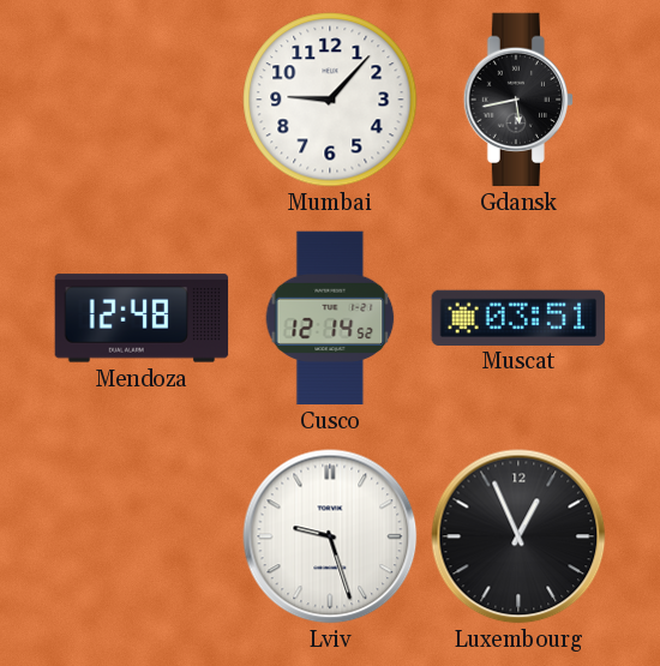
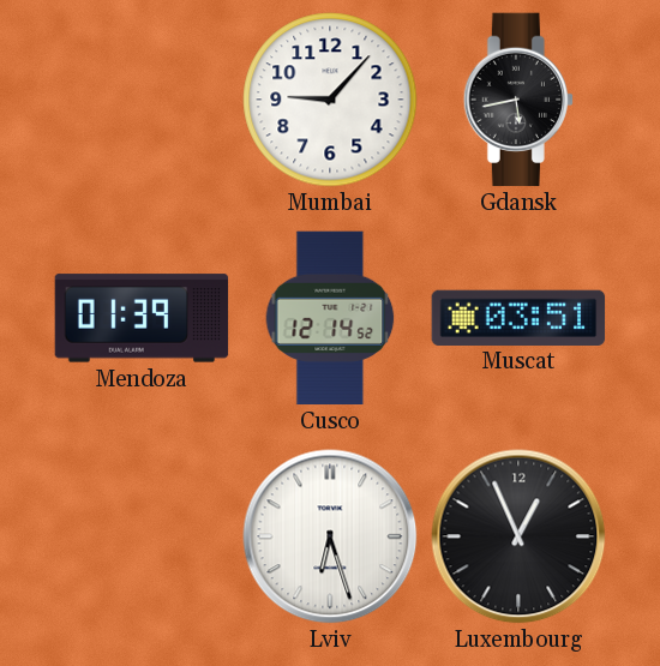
Mendoza: 12:48 -> 01:39
Lviv: 9:27 -> 6:27
